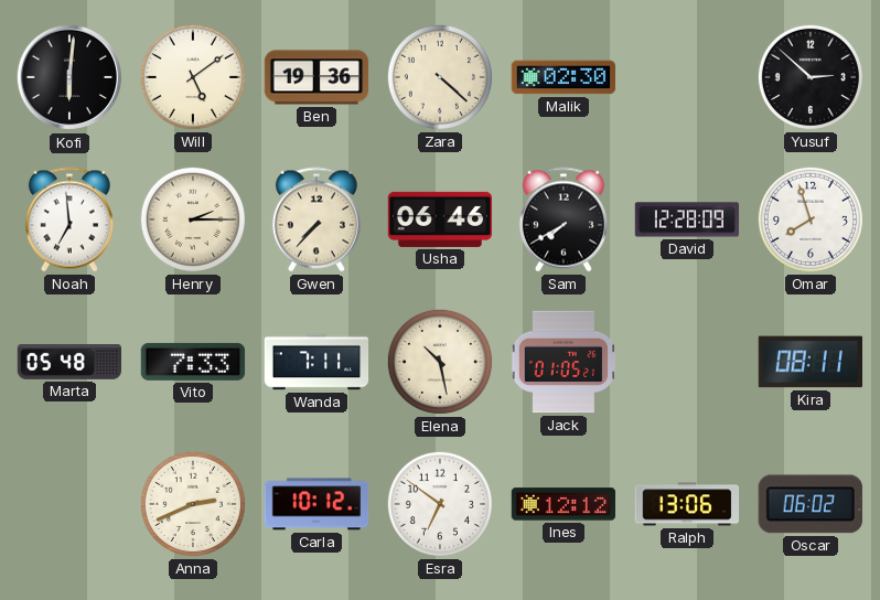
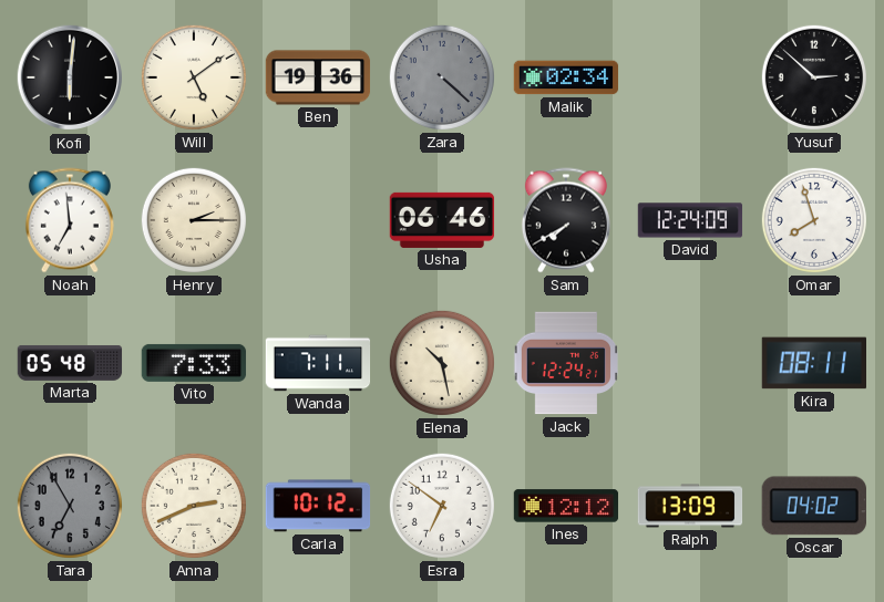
Zara dial: cream -> grey
Malik: 02:30 -> 02:34
Gwen: 7:37 -> none
David: 12:28 -> 12:24
Jack: 01:05 -> 12:24
Tara: none -> 6:55
Ralph: 13:06 -> 13:09
Oscar: 06:02 -> 04:02
